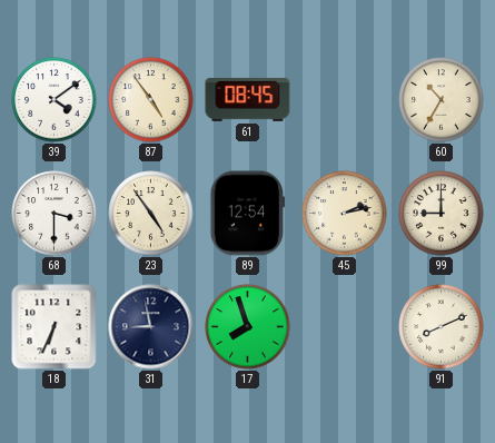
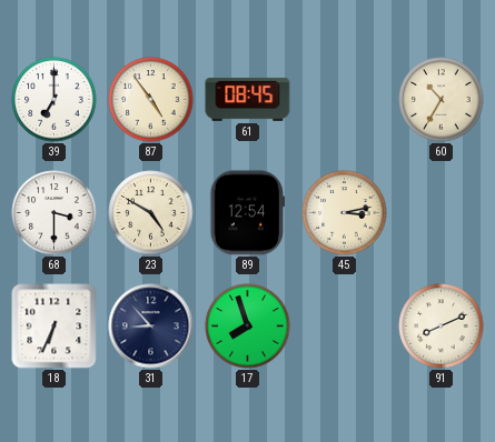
39: 4:09 -> 7:00
23: 4:54 -> 4:50
45: 2:13 -> 3:13
99: 9:00 -> none
31: 8:58 -> 8:53
